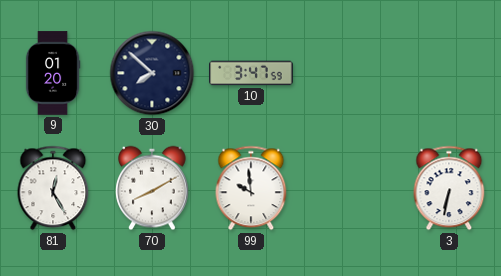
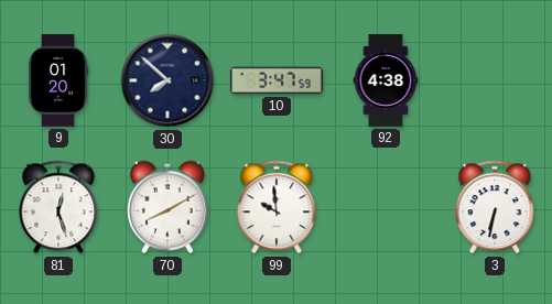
92: none -> 4:38
81: 12:25 -> 12:27
